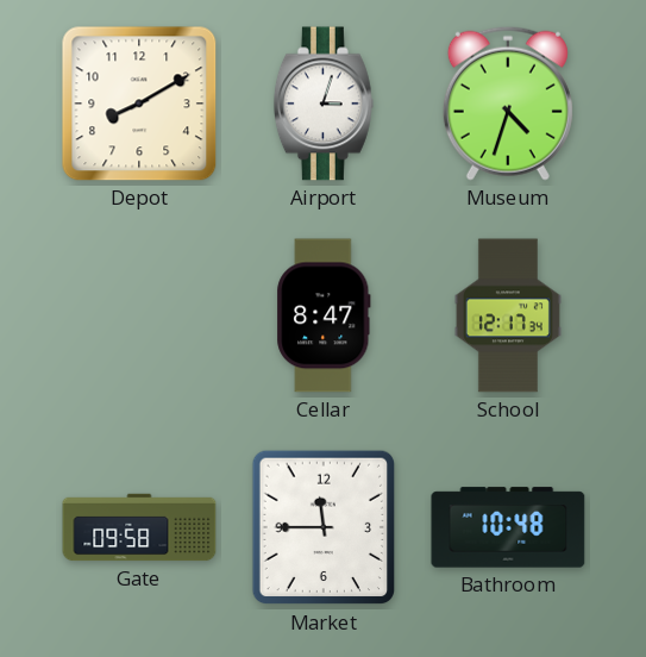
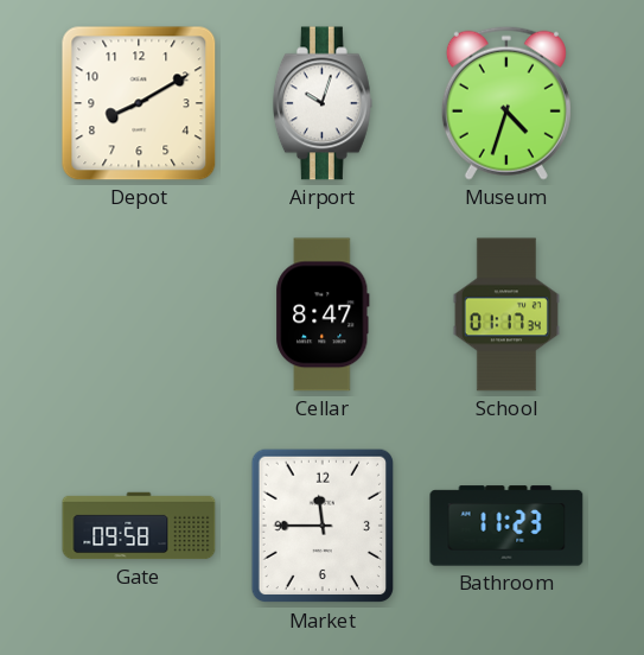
Airport: 3:03 -> 10:03
School: 12:17 -> 01:17
Bathroom: 10:48 -> 11:23
